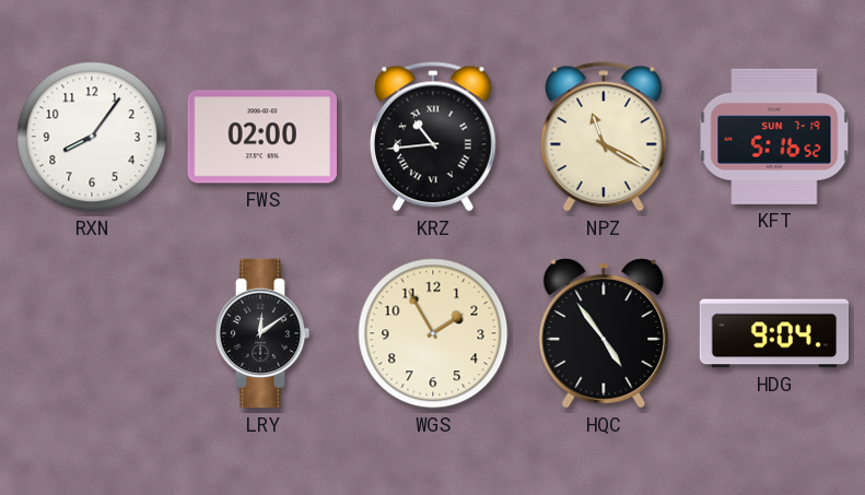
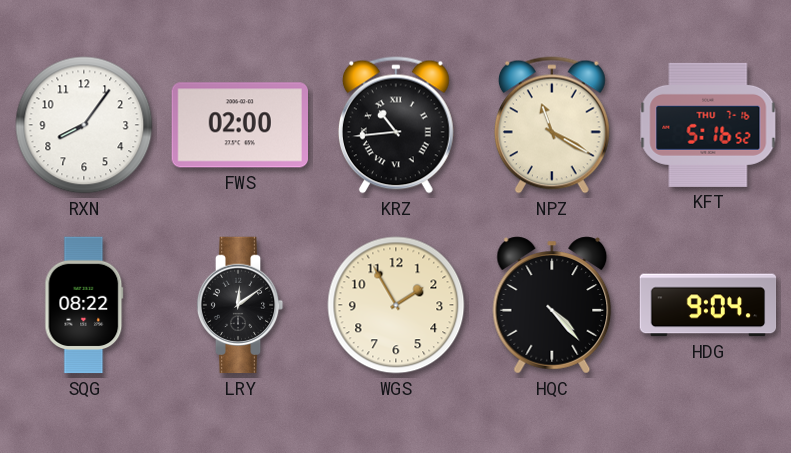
KFT date: SUN 7-19 -> THU 7-16
SQG: none -> 08:22
HQC: 4:54 -> 4:23
